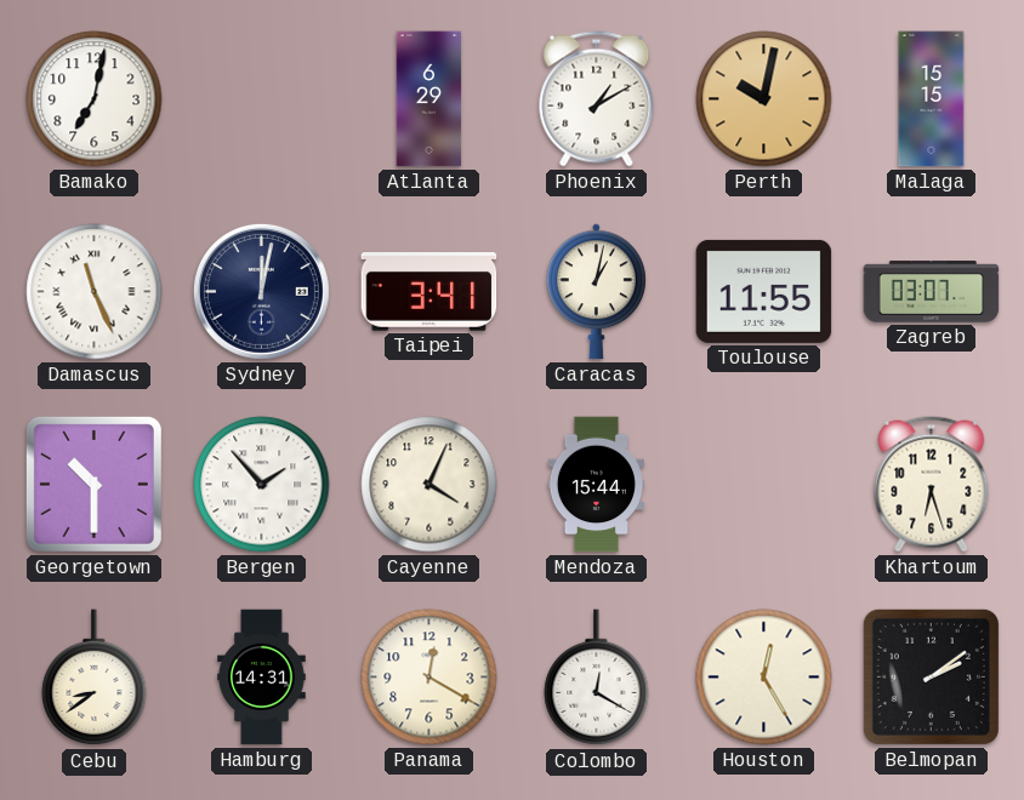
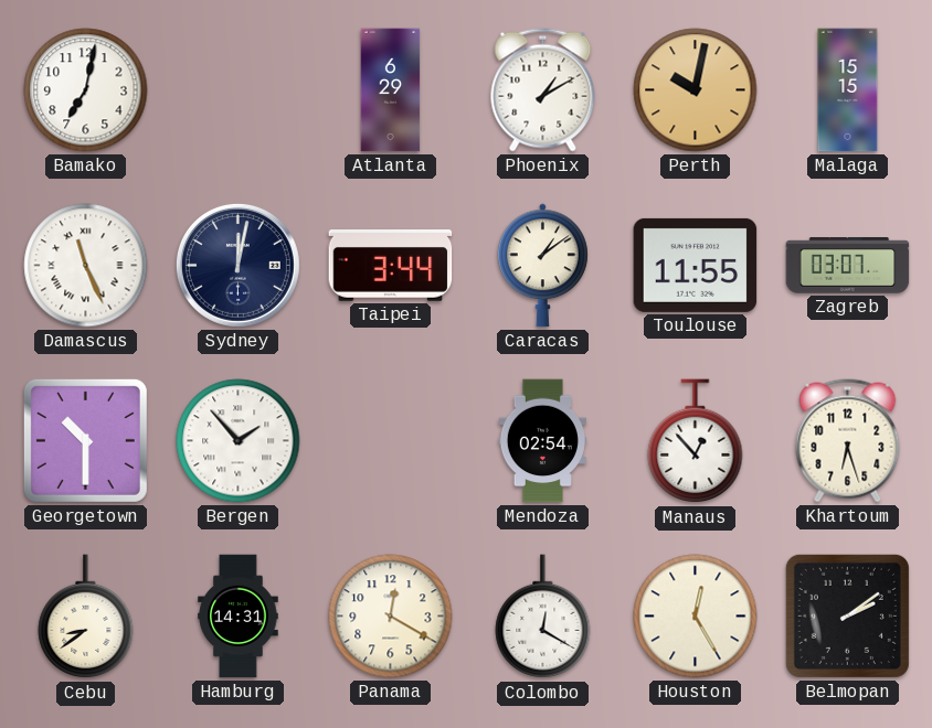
Taipei: 3:41 -> 3:44
Caracas: 1:02 -> 1:09
Cayenne: 4:04 -> none
Mendoza: 15:44 -> 02:54
Manaus: none -> 12:53
